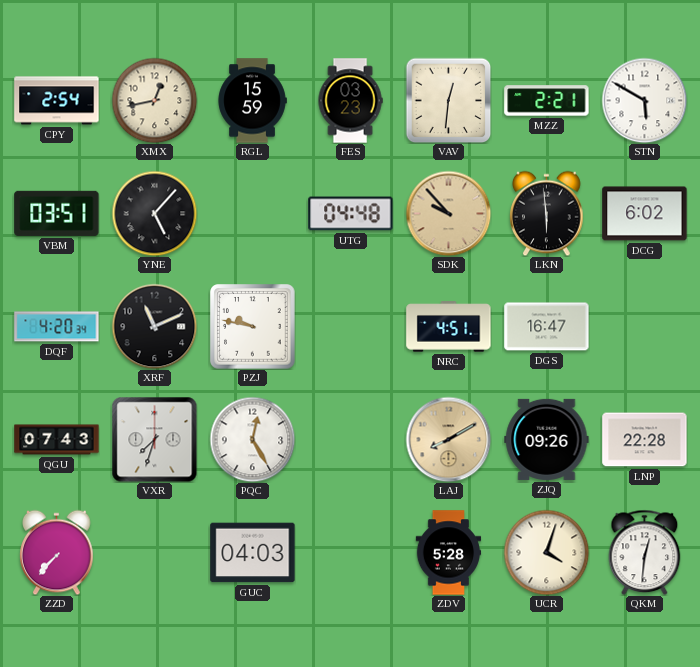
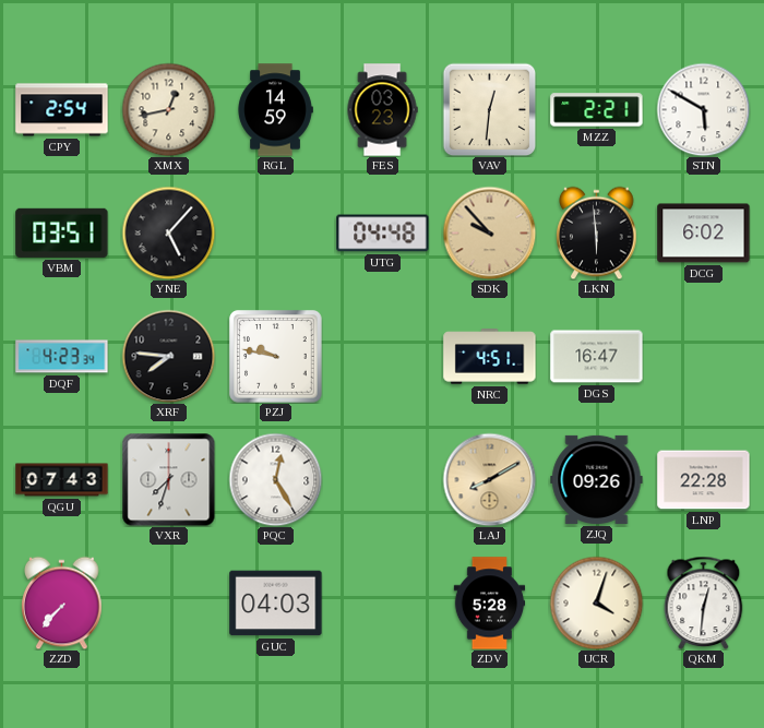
RGL: 15:59 -> 14:59
DQF: 4:20 -> 4:23
XRF: 11:11 -> 7:46
